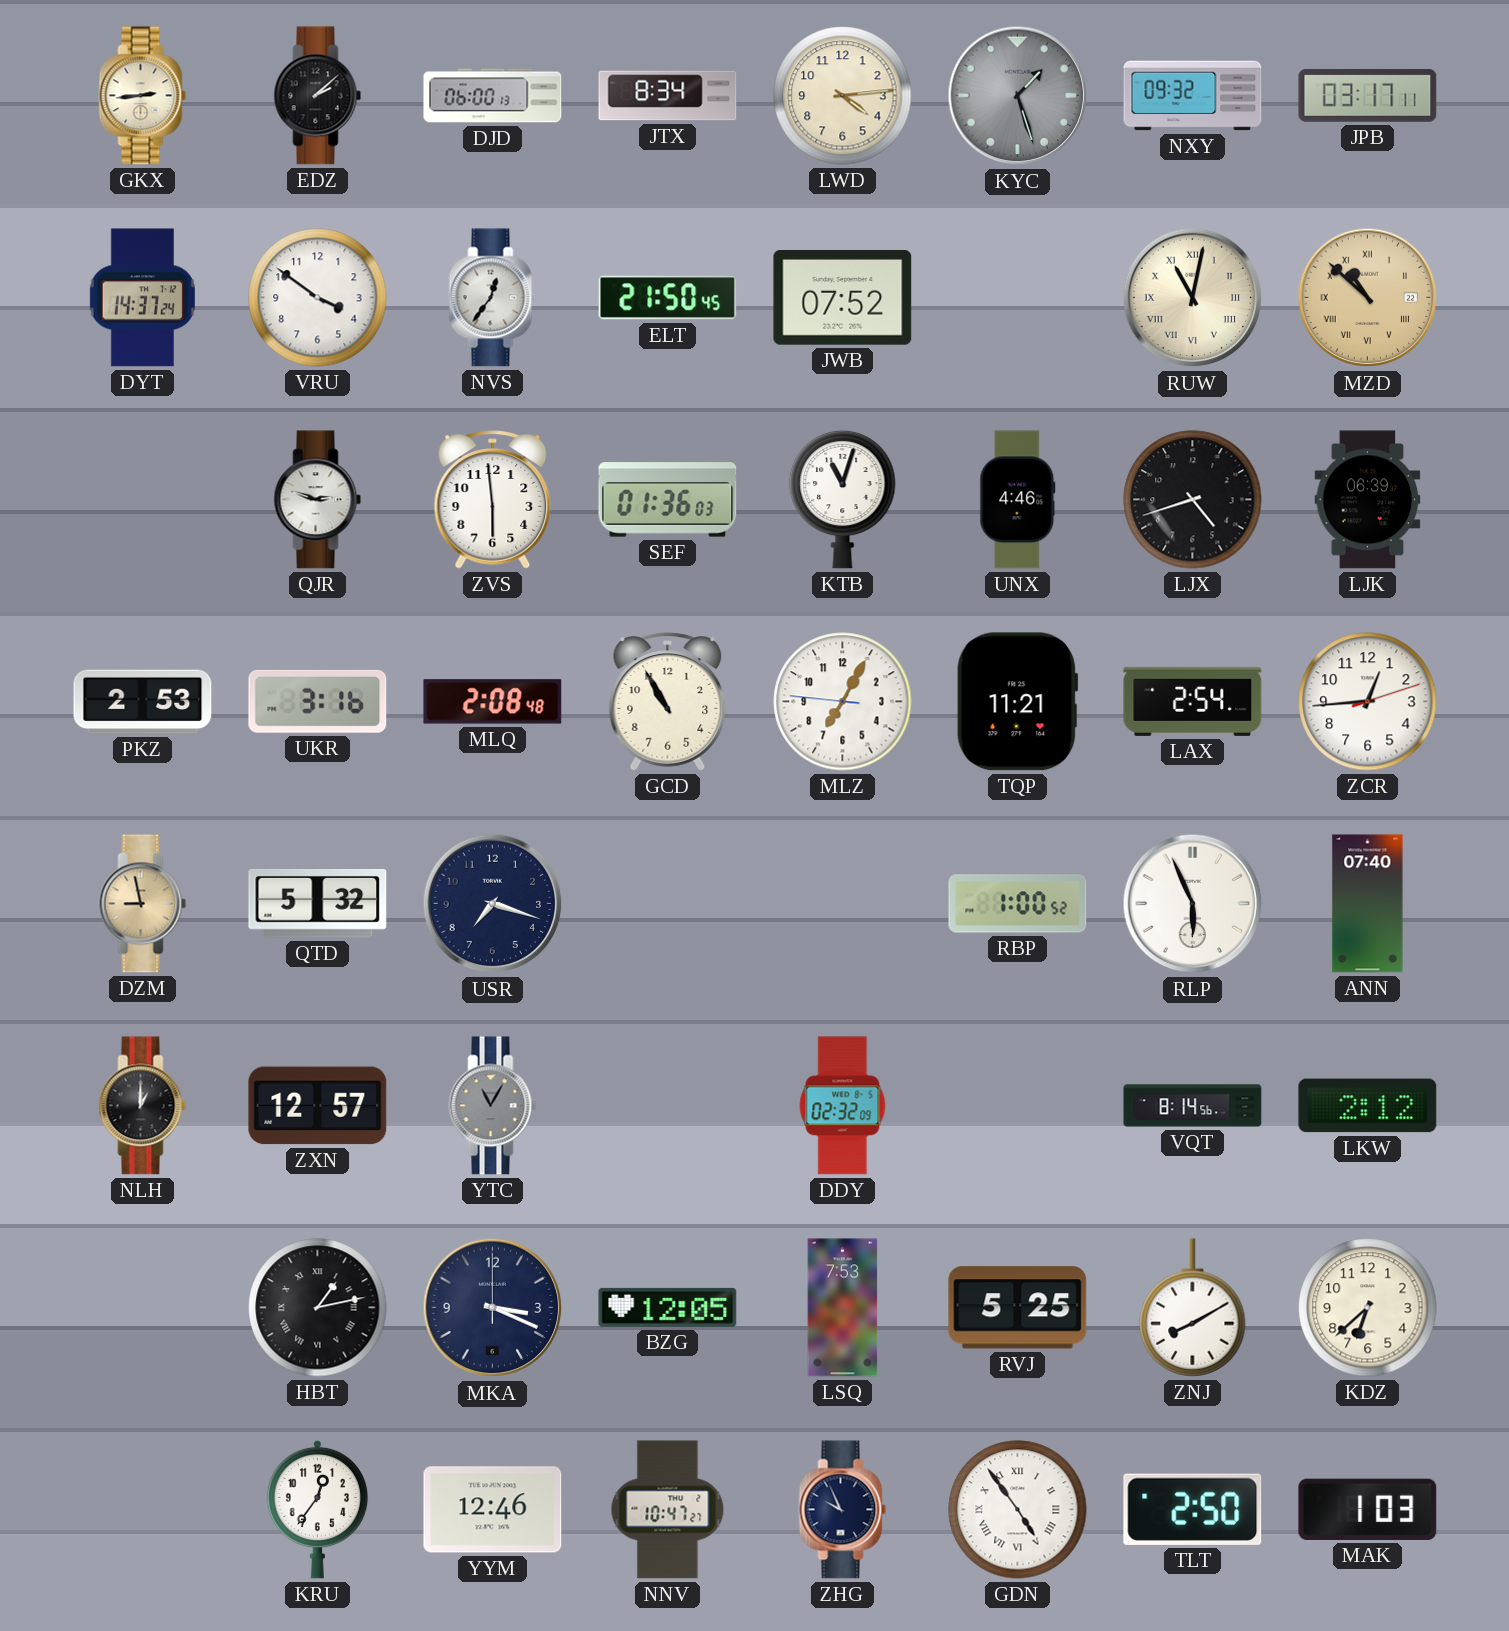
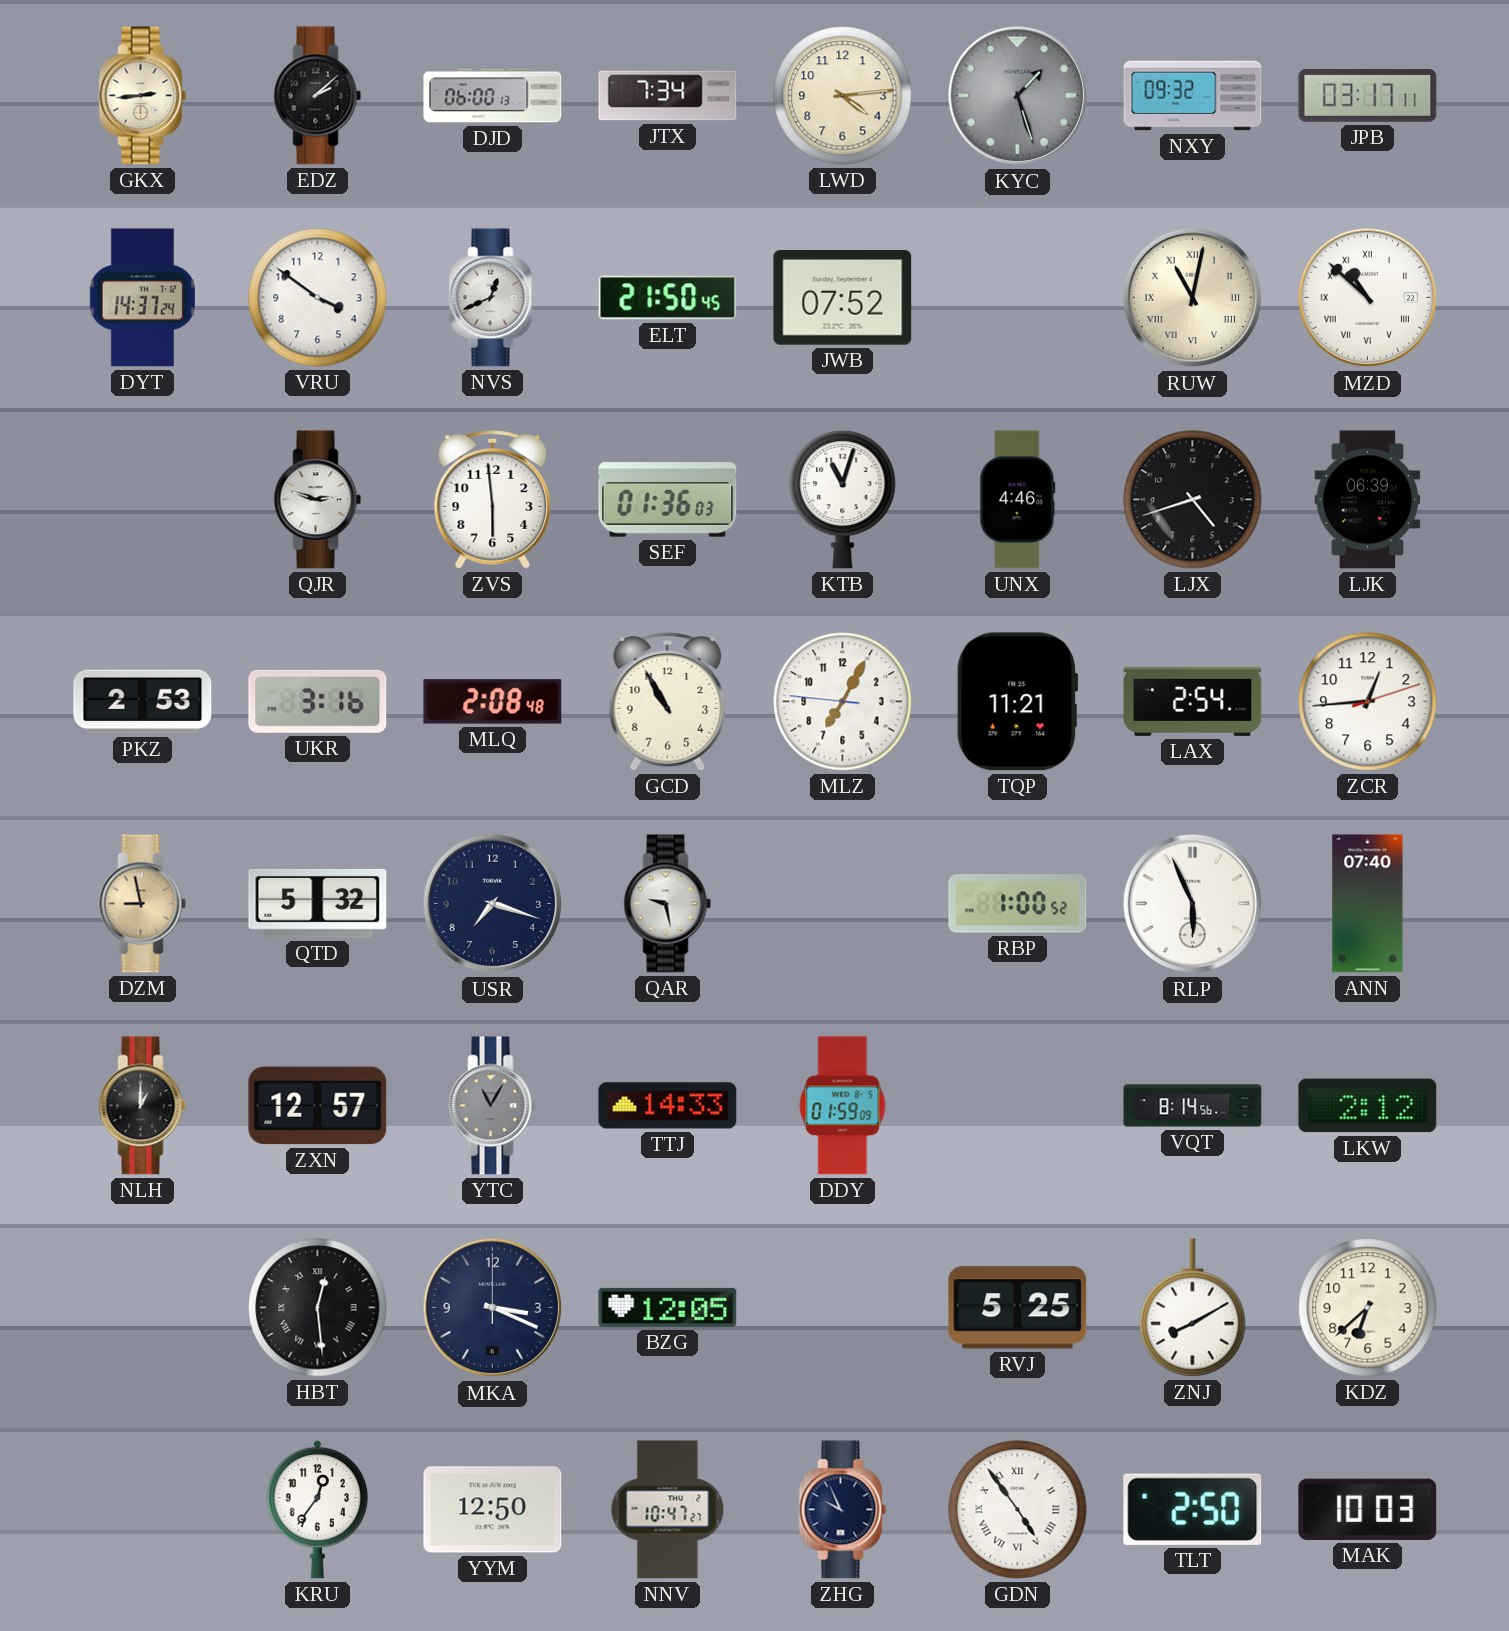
JTX: 8:34 -> 7:34
NVS: 12:36 -> 12:41
MZD dial: champagne -> white
QAR: none -> 9:28
TTJ: none -> 14:33
DDY: 02:32 -> 01:59
HBT: 1:13 -> 12:29
LSQ: 7:53 -> none
YYM: 12:46 -> 12:50
MAK: 1:03 -> 10:03
